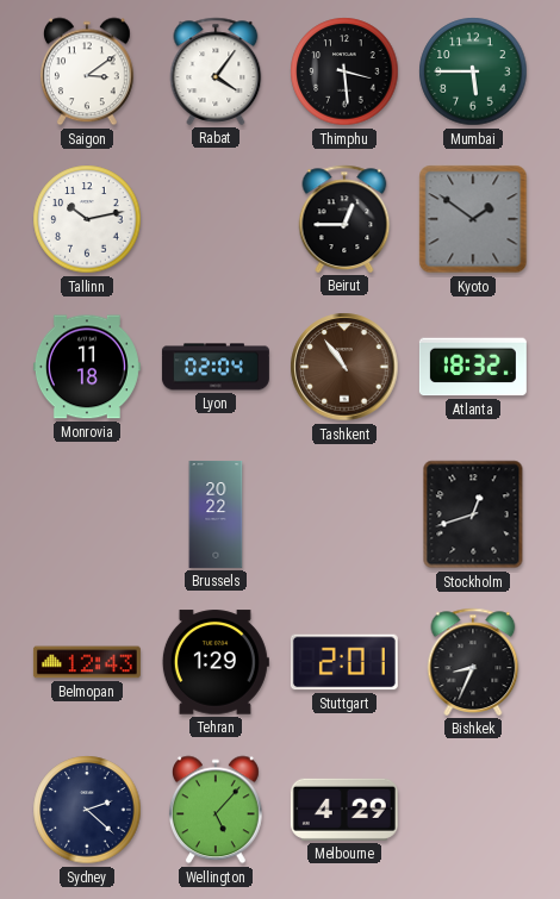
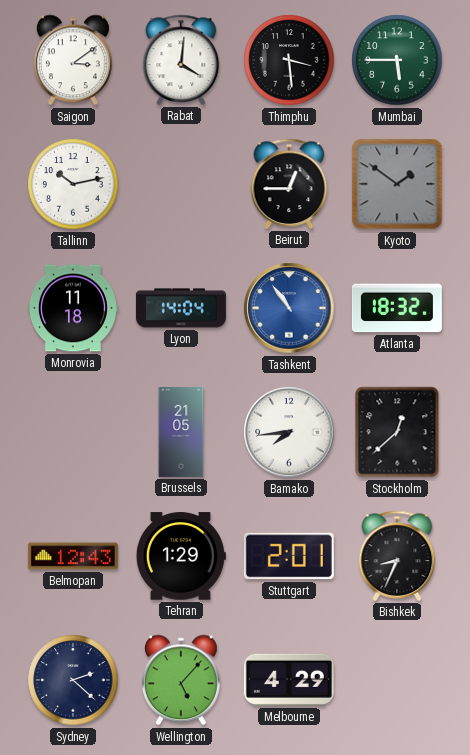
Rabat: 4:06 -> 4:01
Lyon: 02:04 -> 14:04
Tashkent dial: brown -> blue
Brussels: 20:22 -> 21:05
Bamako: none -> 7:44
Stockholm: 12:42 -> 12:38
